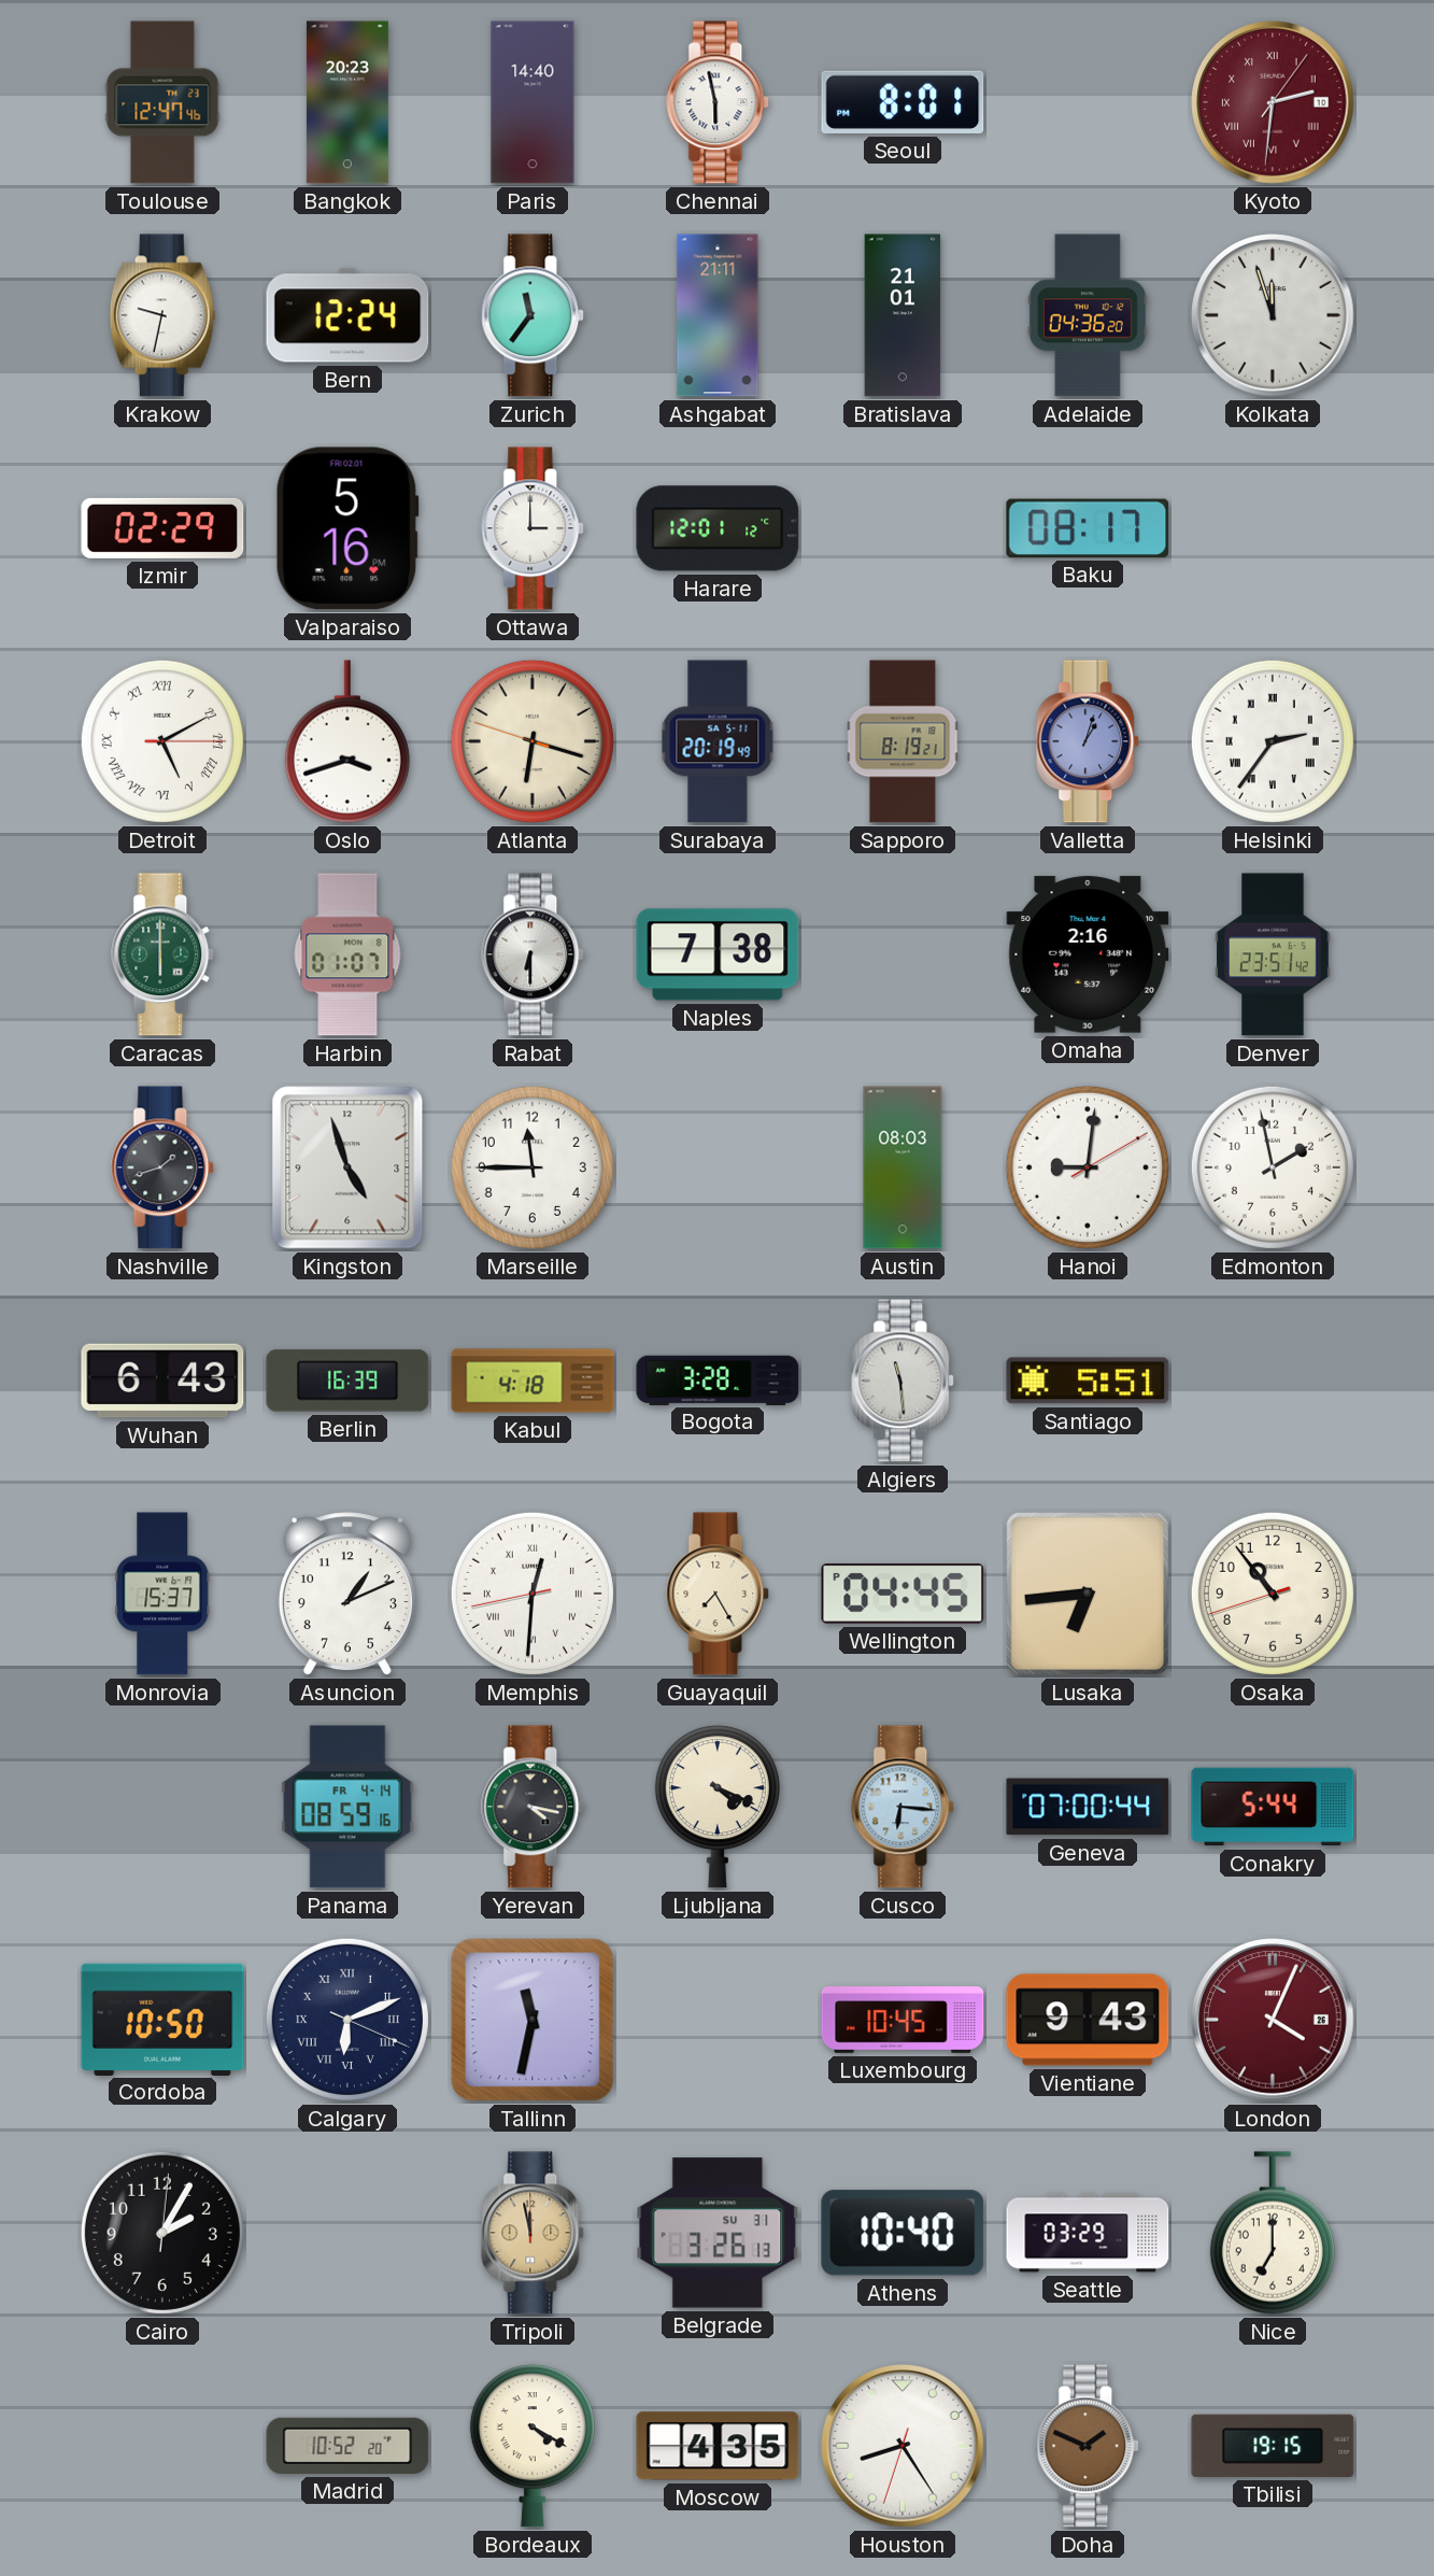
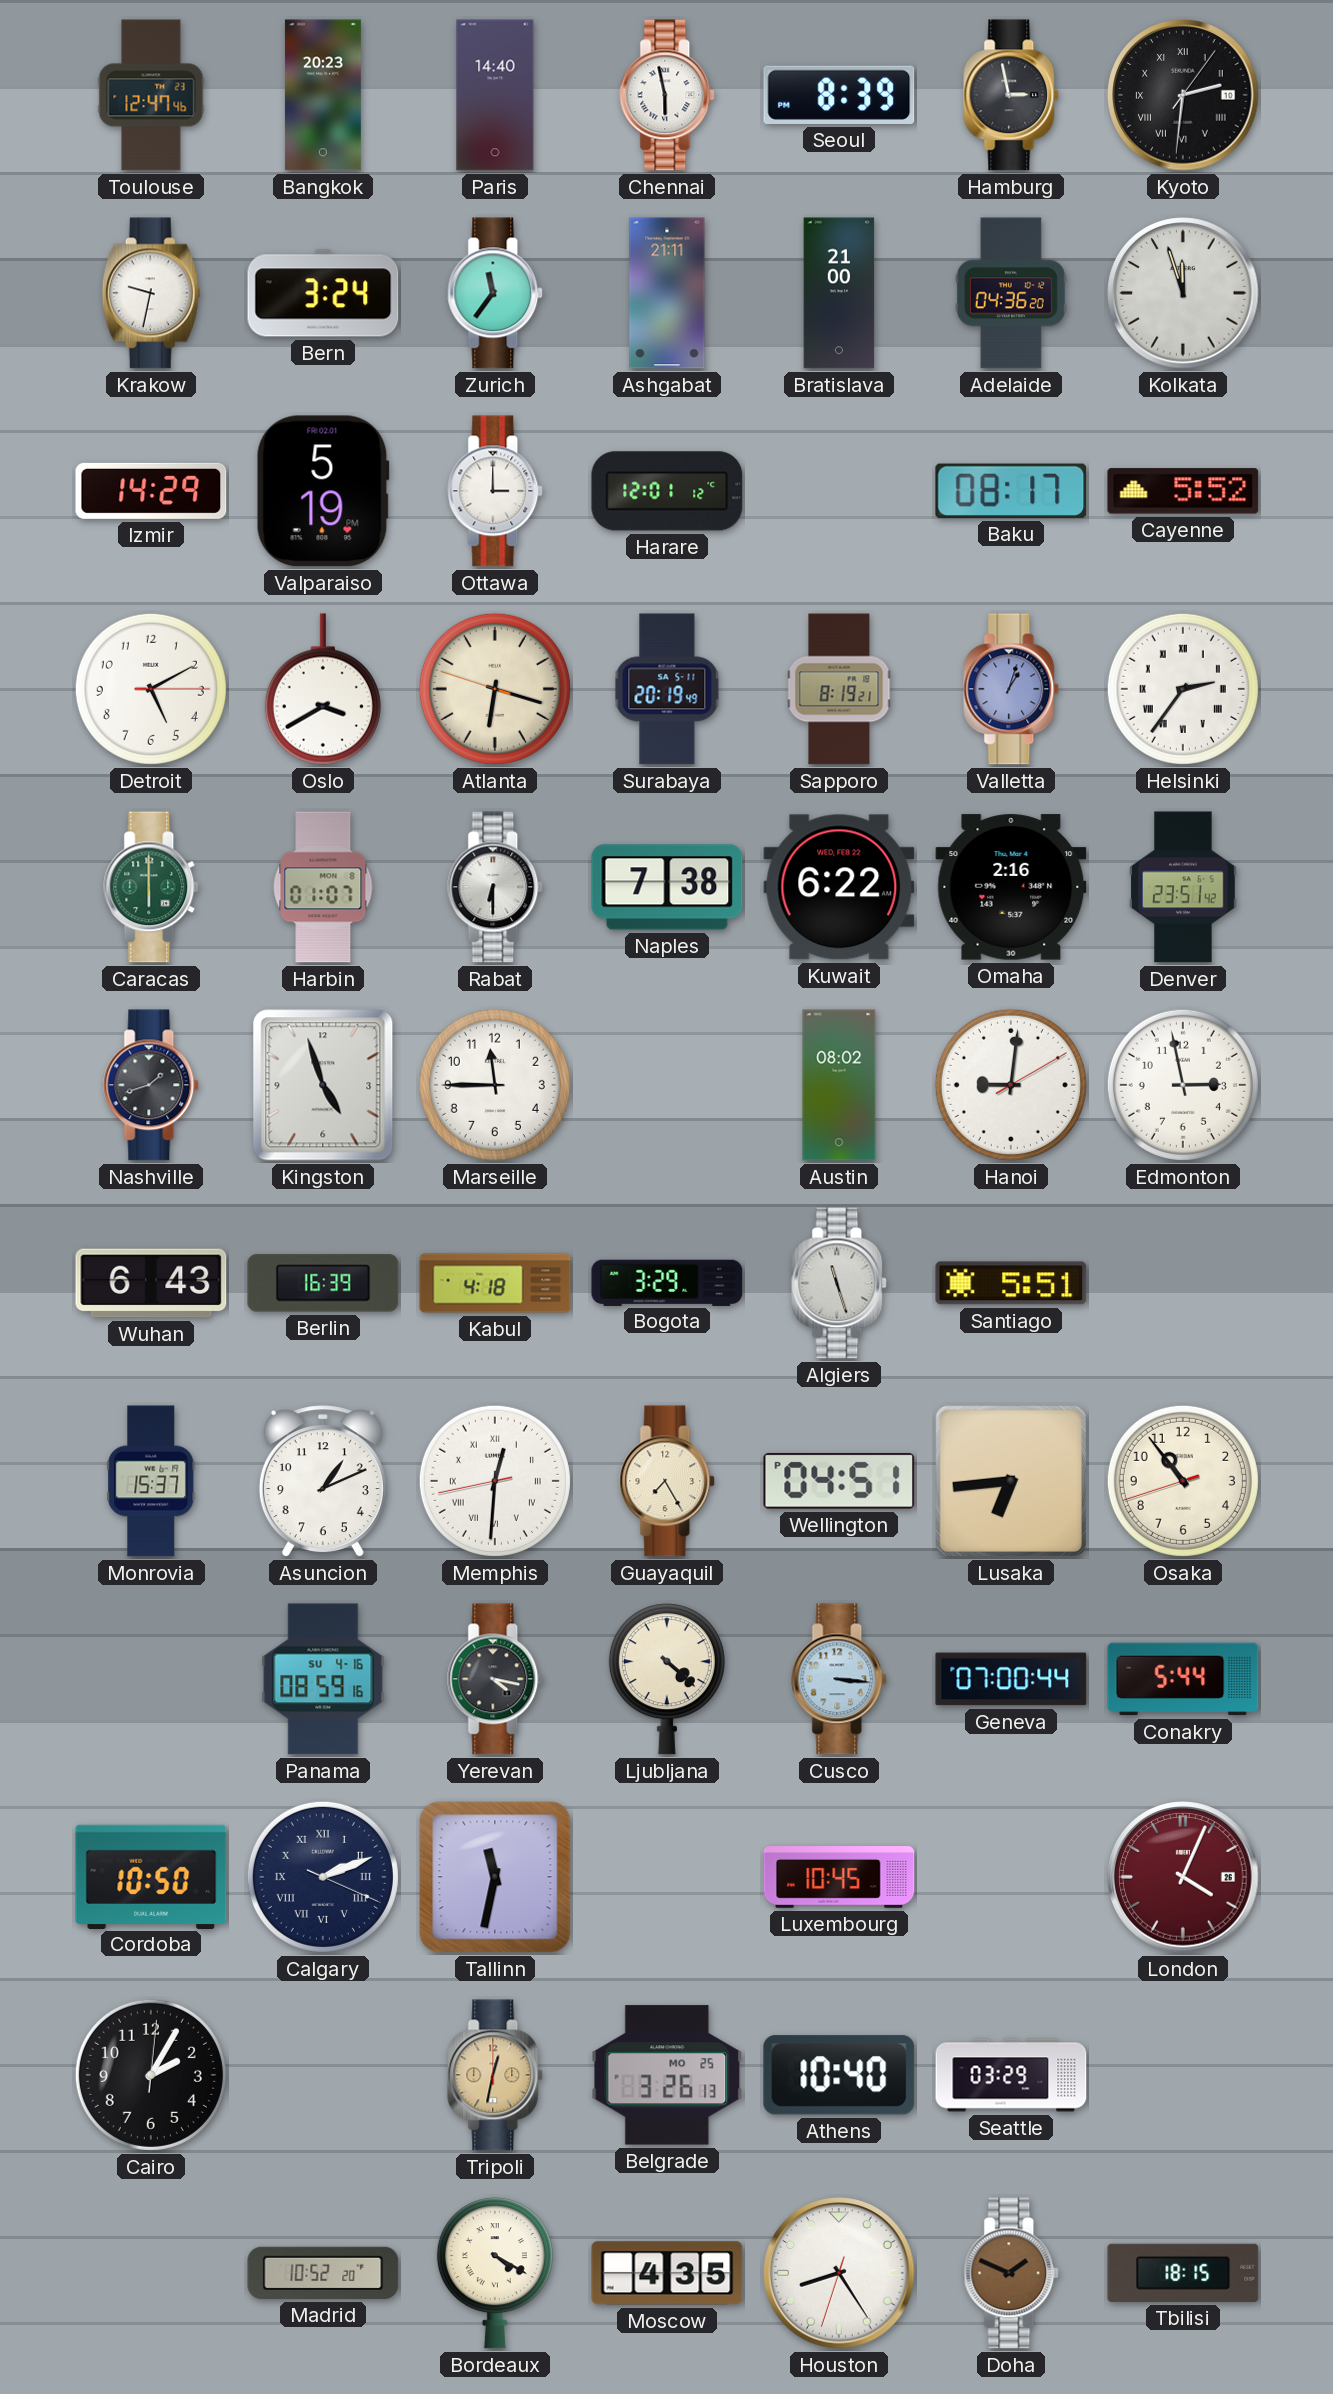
Seoul: 8:01 -> 8:39
Hamburg: none -> 2:58
Kyoto dial: burgundy -> black
Bern: 12:24 -> 3:24
Bratislava: 21:01 -> 21:00
Izmir: 02:29 -> 14:29
Valparaiso: 5:16 -> 5:19
Cayenne: none -> 5:52
Detroit numerals: Roman -> Arabic
Oslo: 3:42 -> 3:40
Kuwait: none -> 6:22
Austin: 08:03 -> 08:02
Edmonton: 1:58 -> 2:58
Bogota: 3:28 -> 3:29
Algiers: 11:29 -> 11:27
Wellington: 04:45 -> 04:51
Panama date: FR 4-14 -> SU 4-16
Ljubljana: 4:19 -> 4:22
Cusco: 6:16 -> 3:16
Calgary: 6:11 -> 2:11
Vientiane: 9:43 -> none
Tripoli: 11:58 -> 12:32
Belgrade date: SU 31 -> MO 25
Nice: 7:00 -> none
Tbilisi: 19:15 -> 18:15
